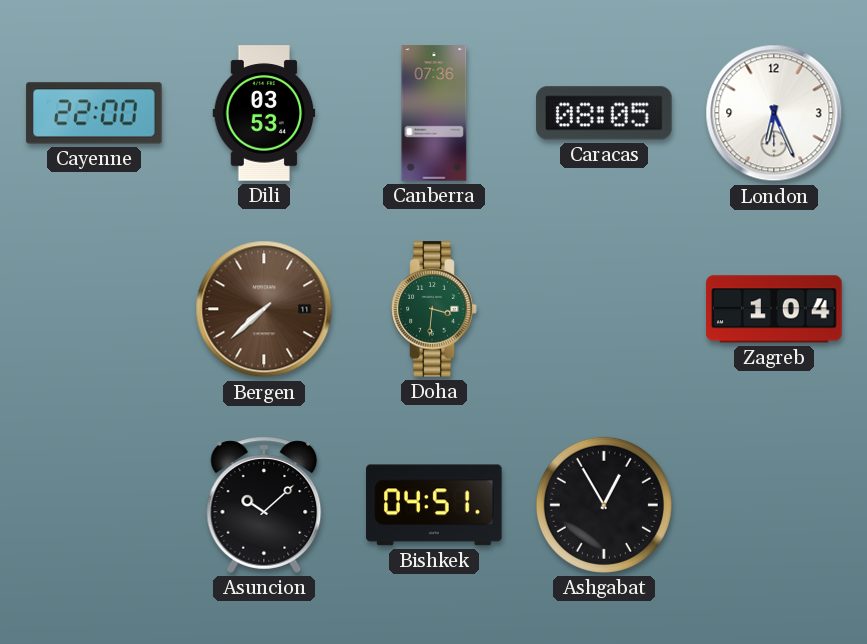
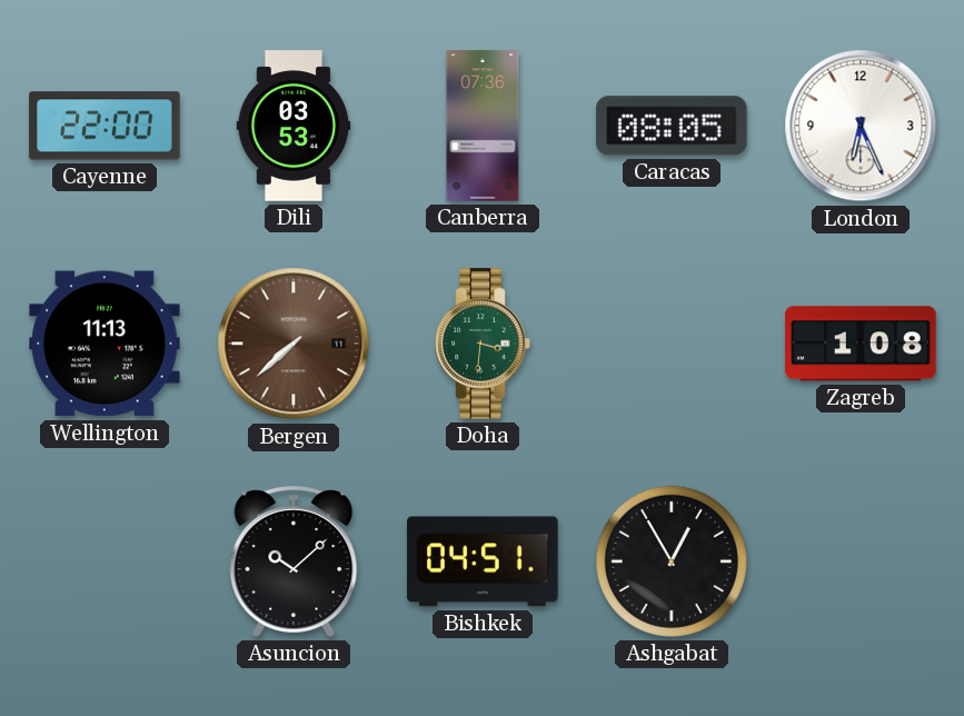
Wellington: none -> 11:13
Zagreb: 1:04 -> 1:08
